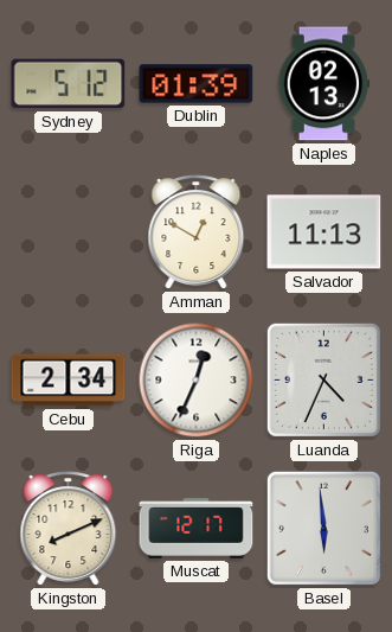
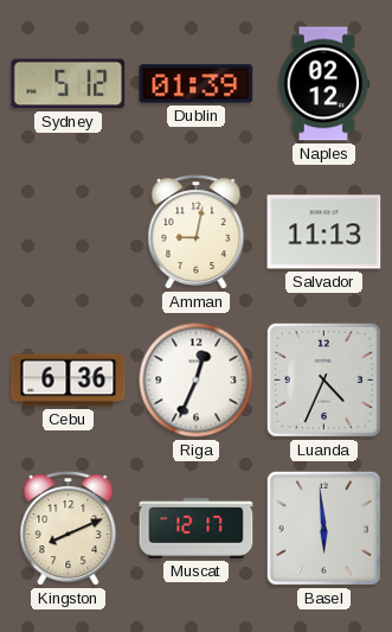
Naples: 02:13 -> 02:12
Amman: 12:50 -> 9:02
Cebu: 2:34 -> 6:36
